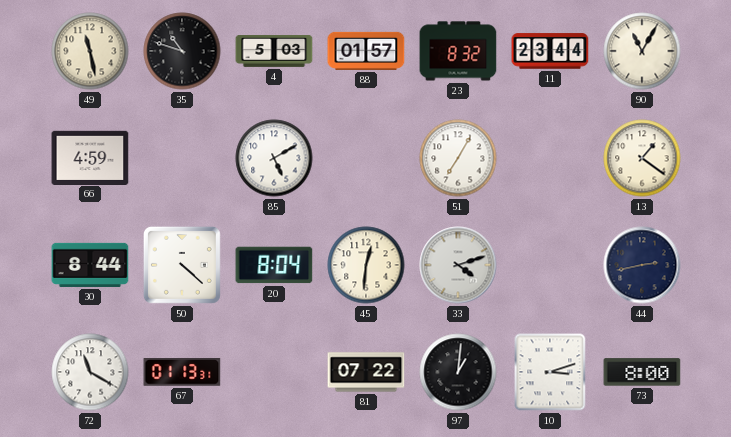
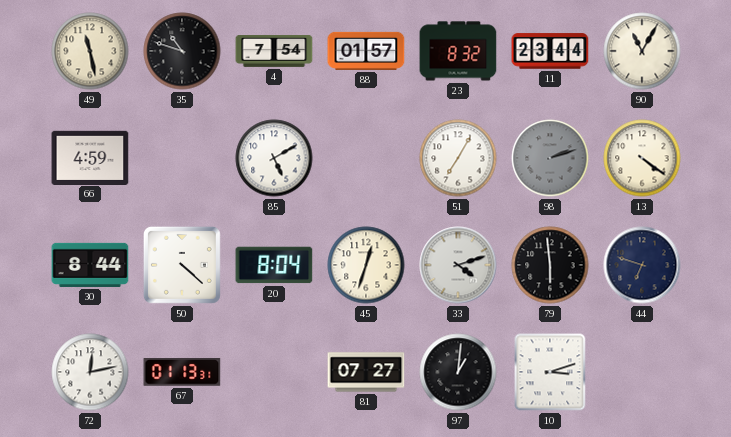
4: 5:03 -> 7:54
98: none -> 2:12
13: 1:21 -> 4:21
45: 12:31 -> 12:33
79: none -> 5:59
44: 2:43 -> 6:48
72: 11:20 -> 12:13
81: 07:22 -> 07:27
73: 8:00 -> none
